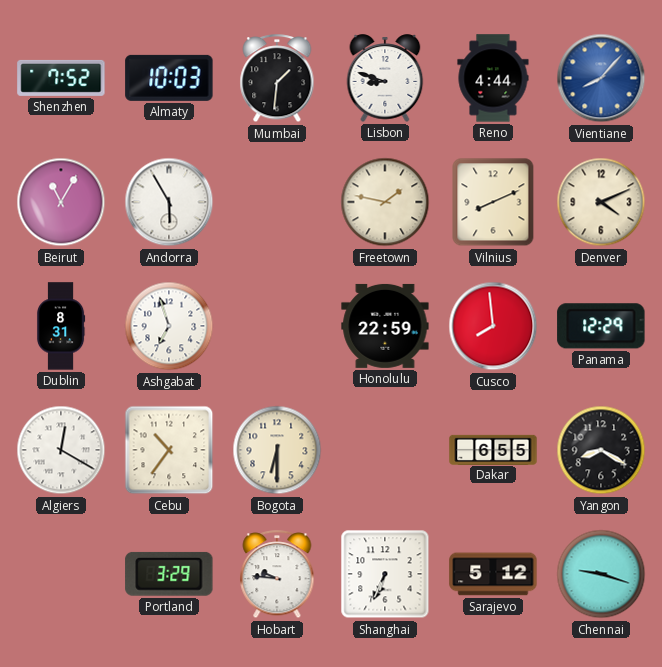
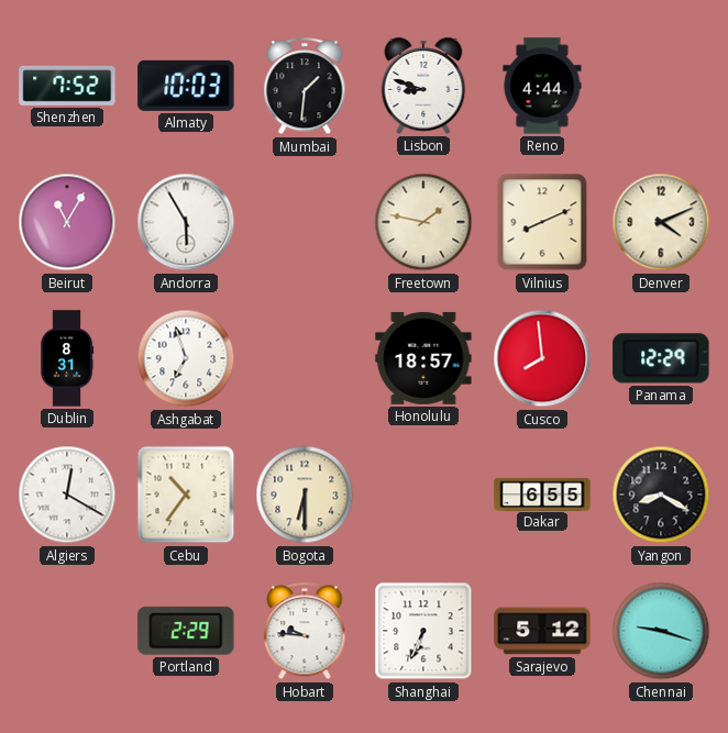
Vientiane: 8:07 -> none
Honolulu: 22:59 -> 18:57
Portland: 3:29 -> 2:29
